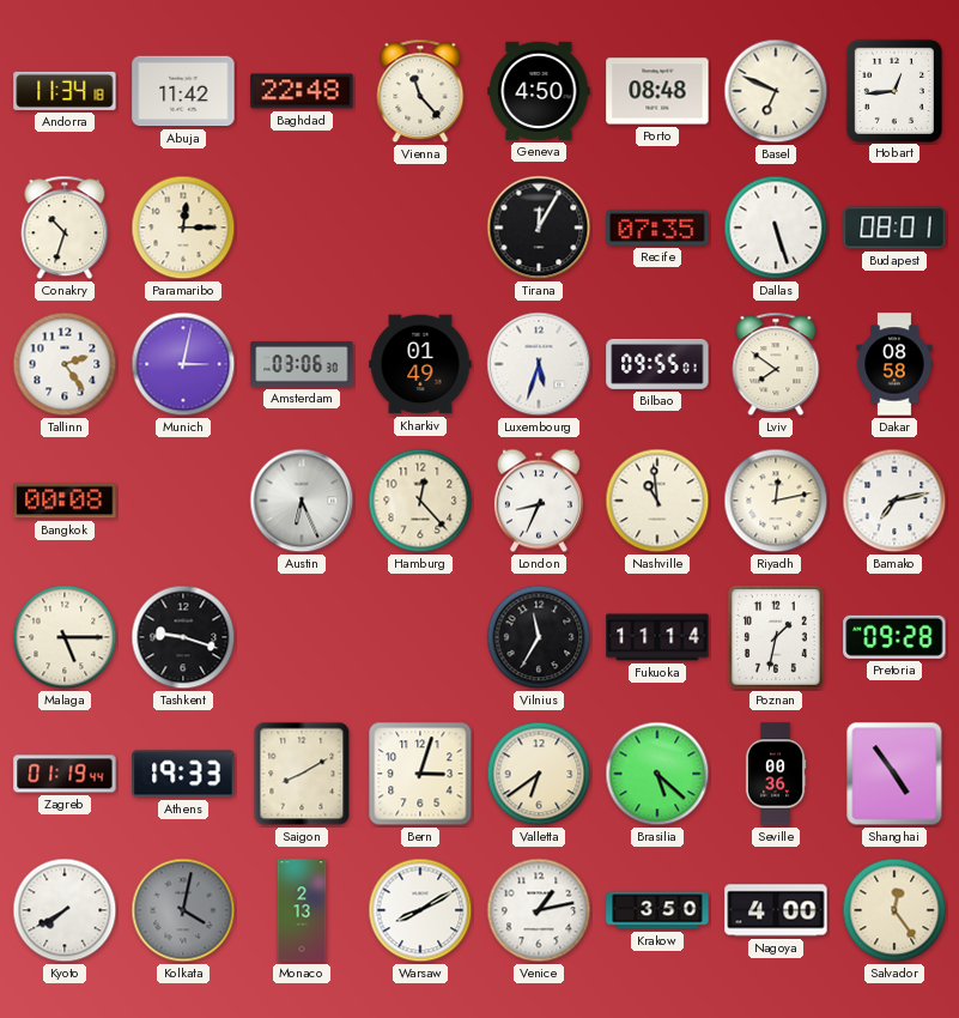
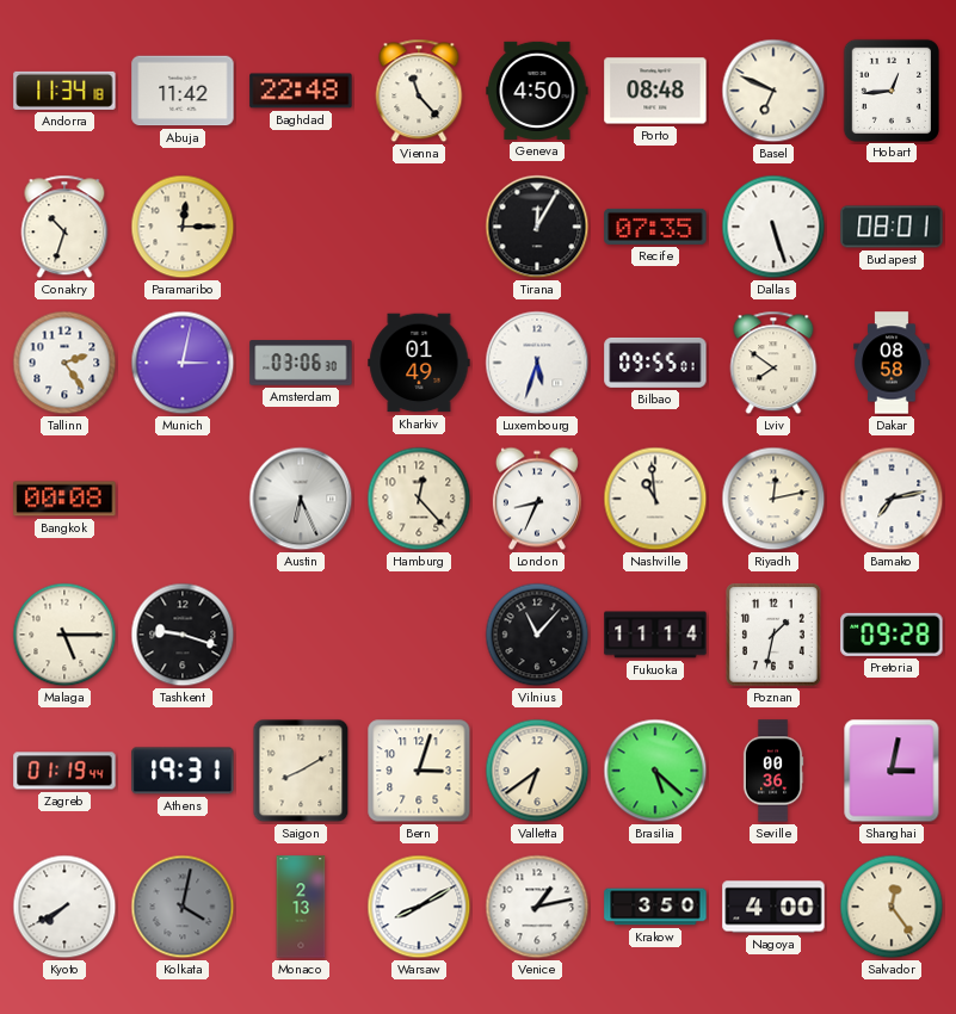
Vilnius: 11:35 -> 11:07
Athens: 19:33 -> 19:31
Shanghai: 4:54 -> 3:02
